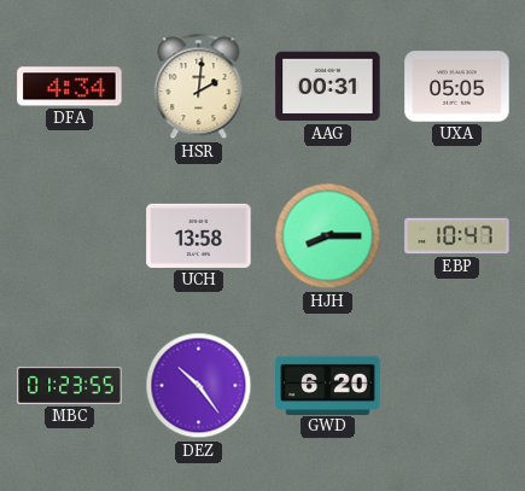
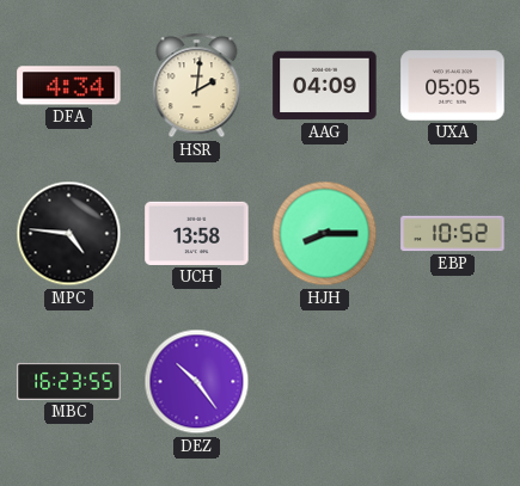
AAG: 00:31 -> 04:09
MPC: none -> 4:46
EBP: 10:47 -> 10:52
MBC: 01:23 -> 16:23
GWD: 6:20 -> none
